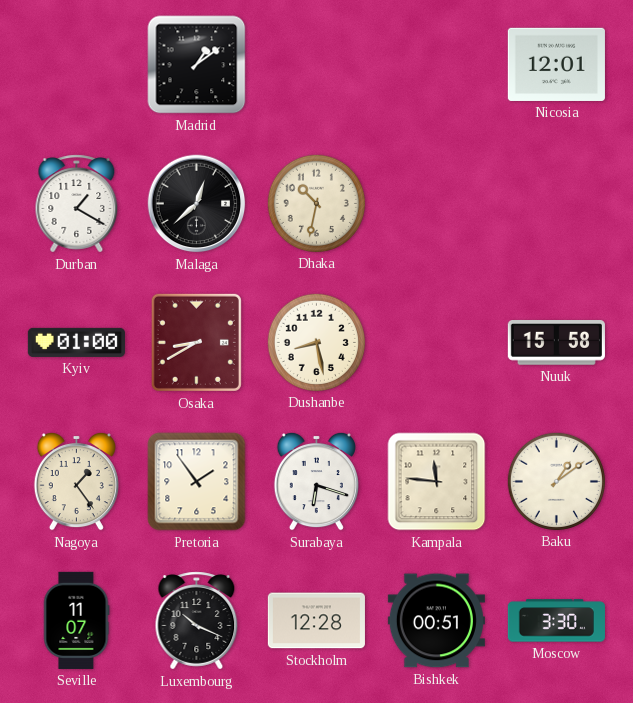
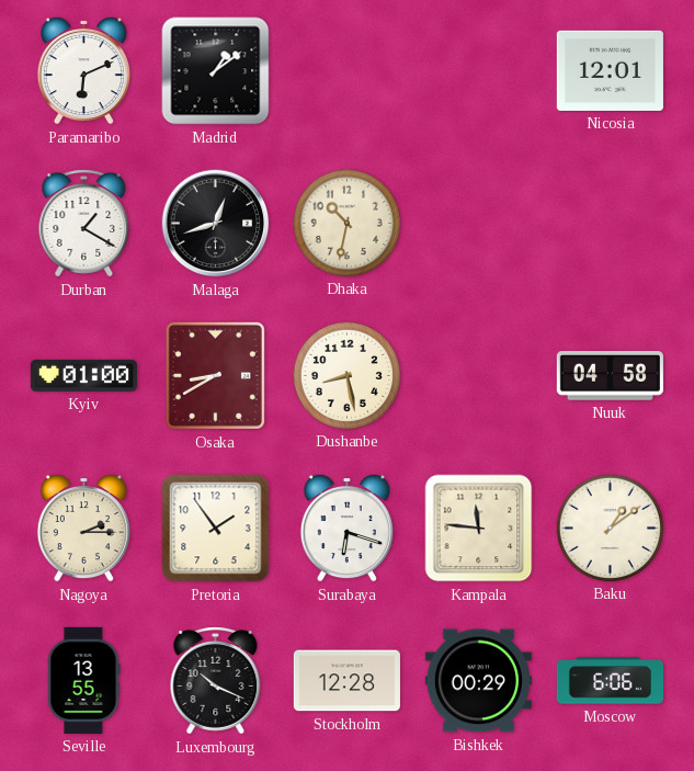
Paramaribo: none -> 6:11
Malaga: 12:38 -> 12:42
Nuuk: 15:58 -> 04:58
Nagoya: 1:24 -> 2:15
Seville: 11:07 -> 13:55
Bishkek: 00:51 -> 00:29
Moscow: 3:30 -> 6:06
